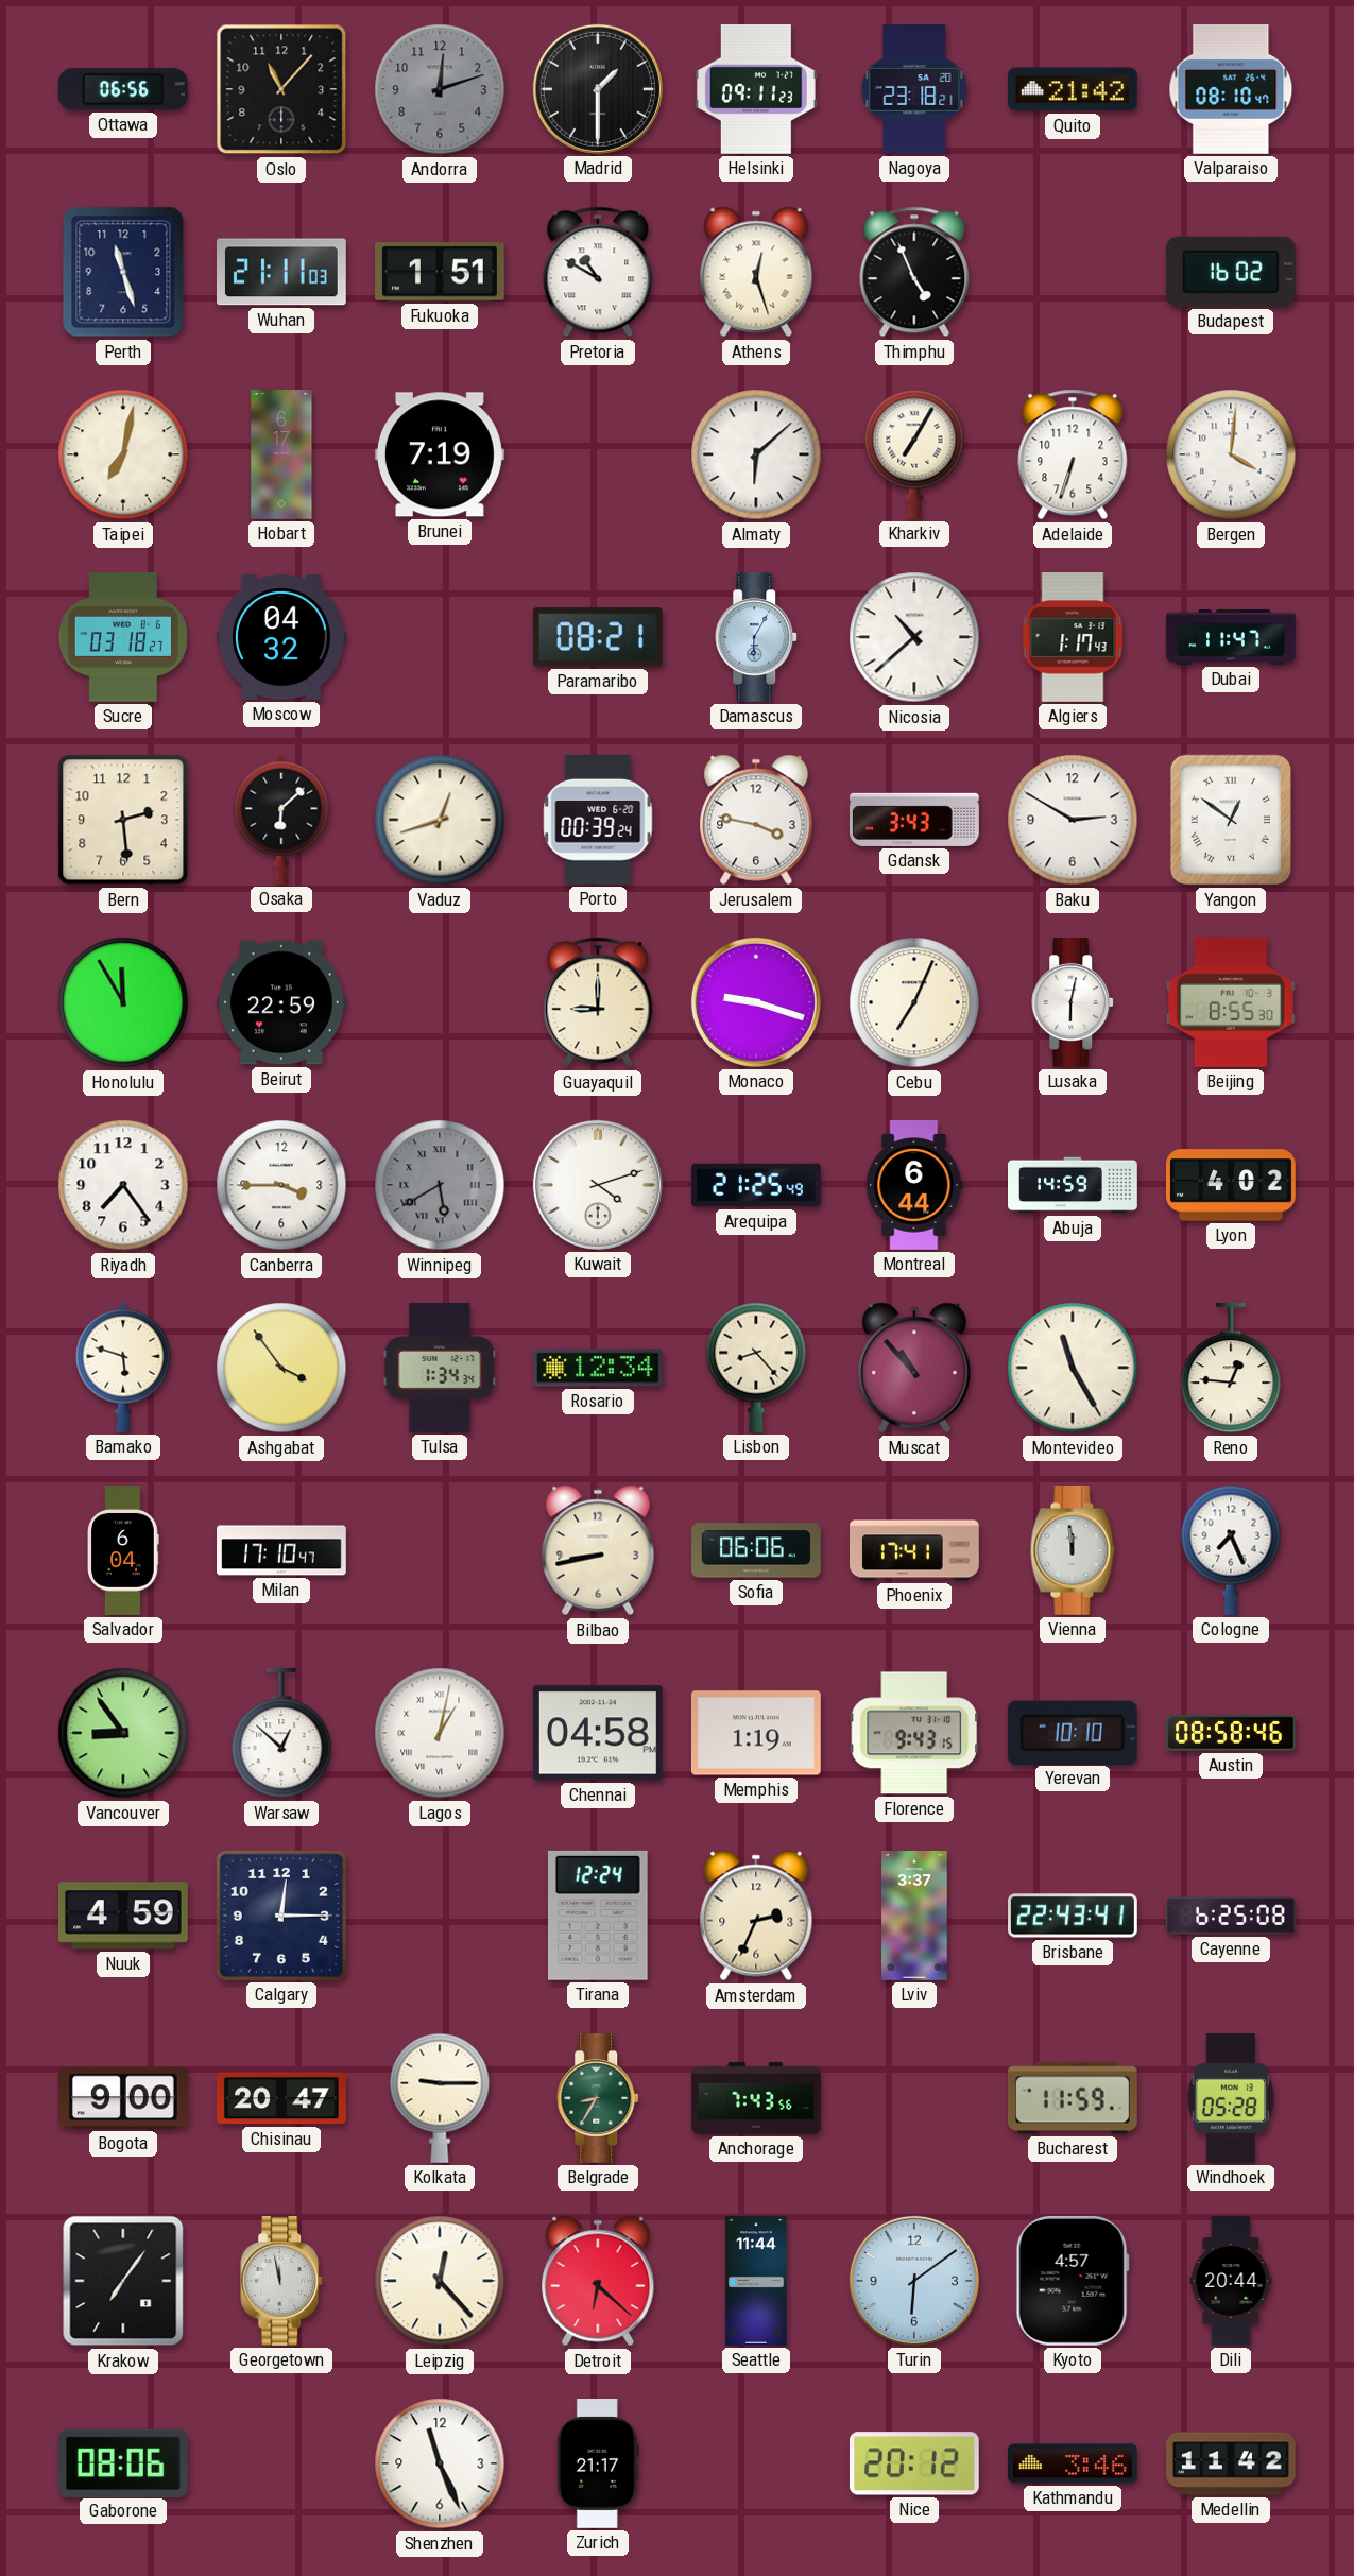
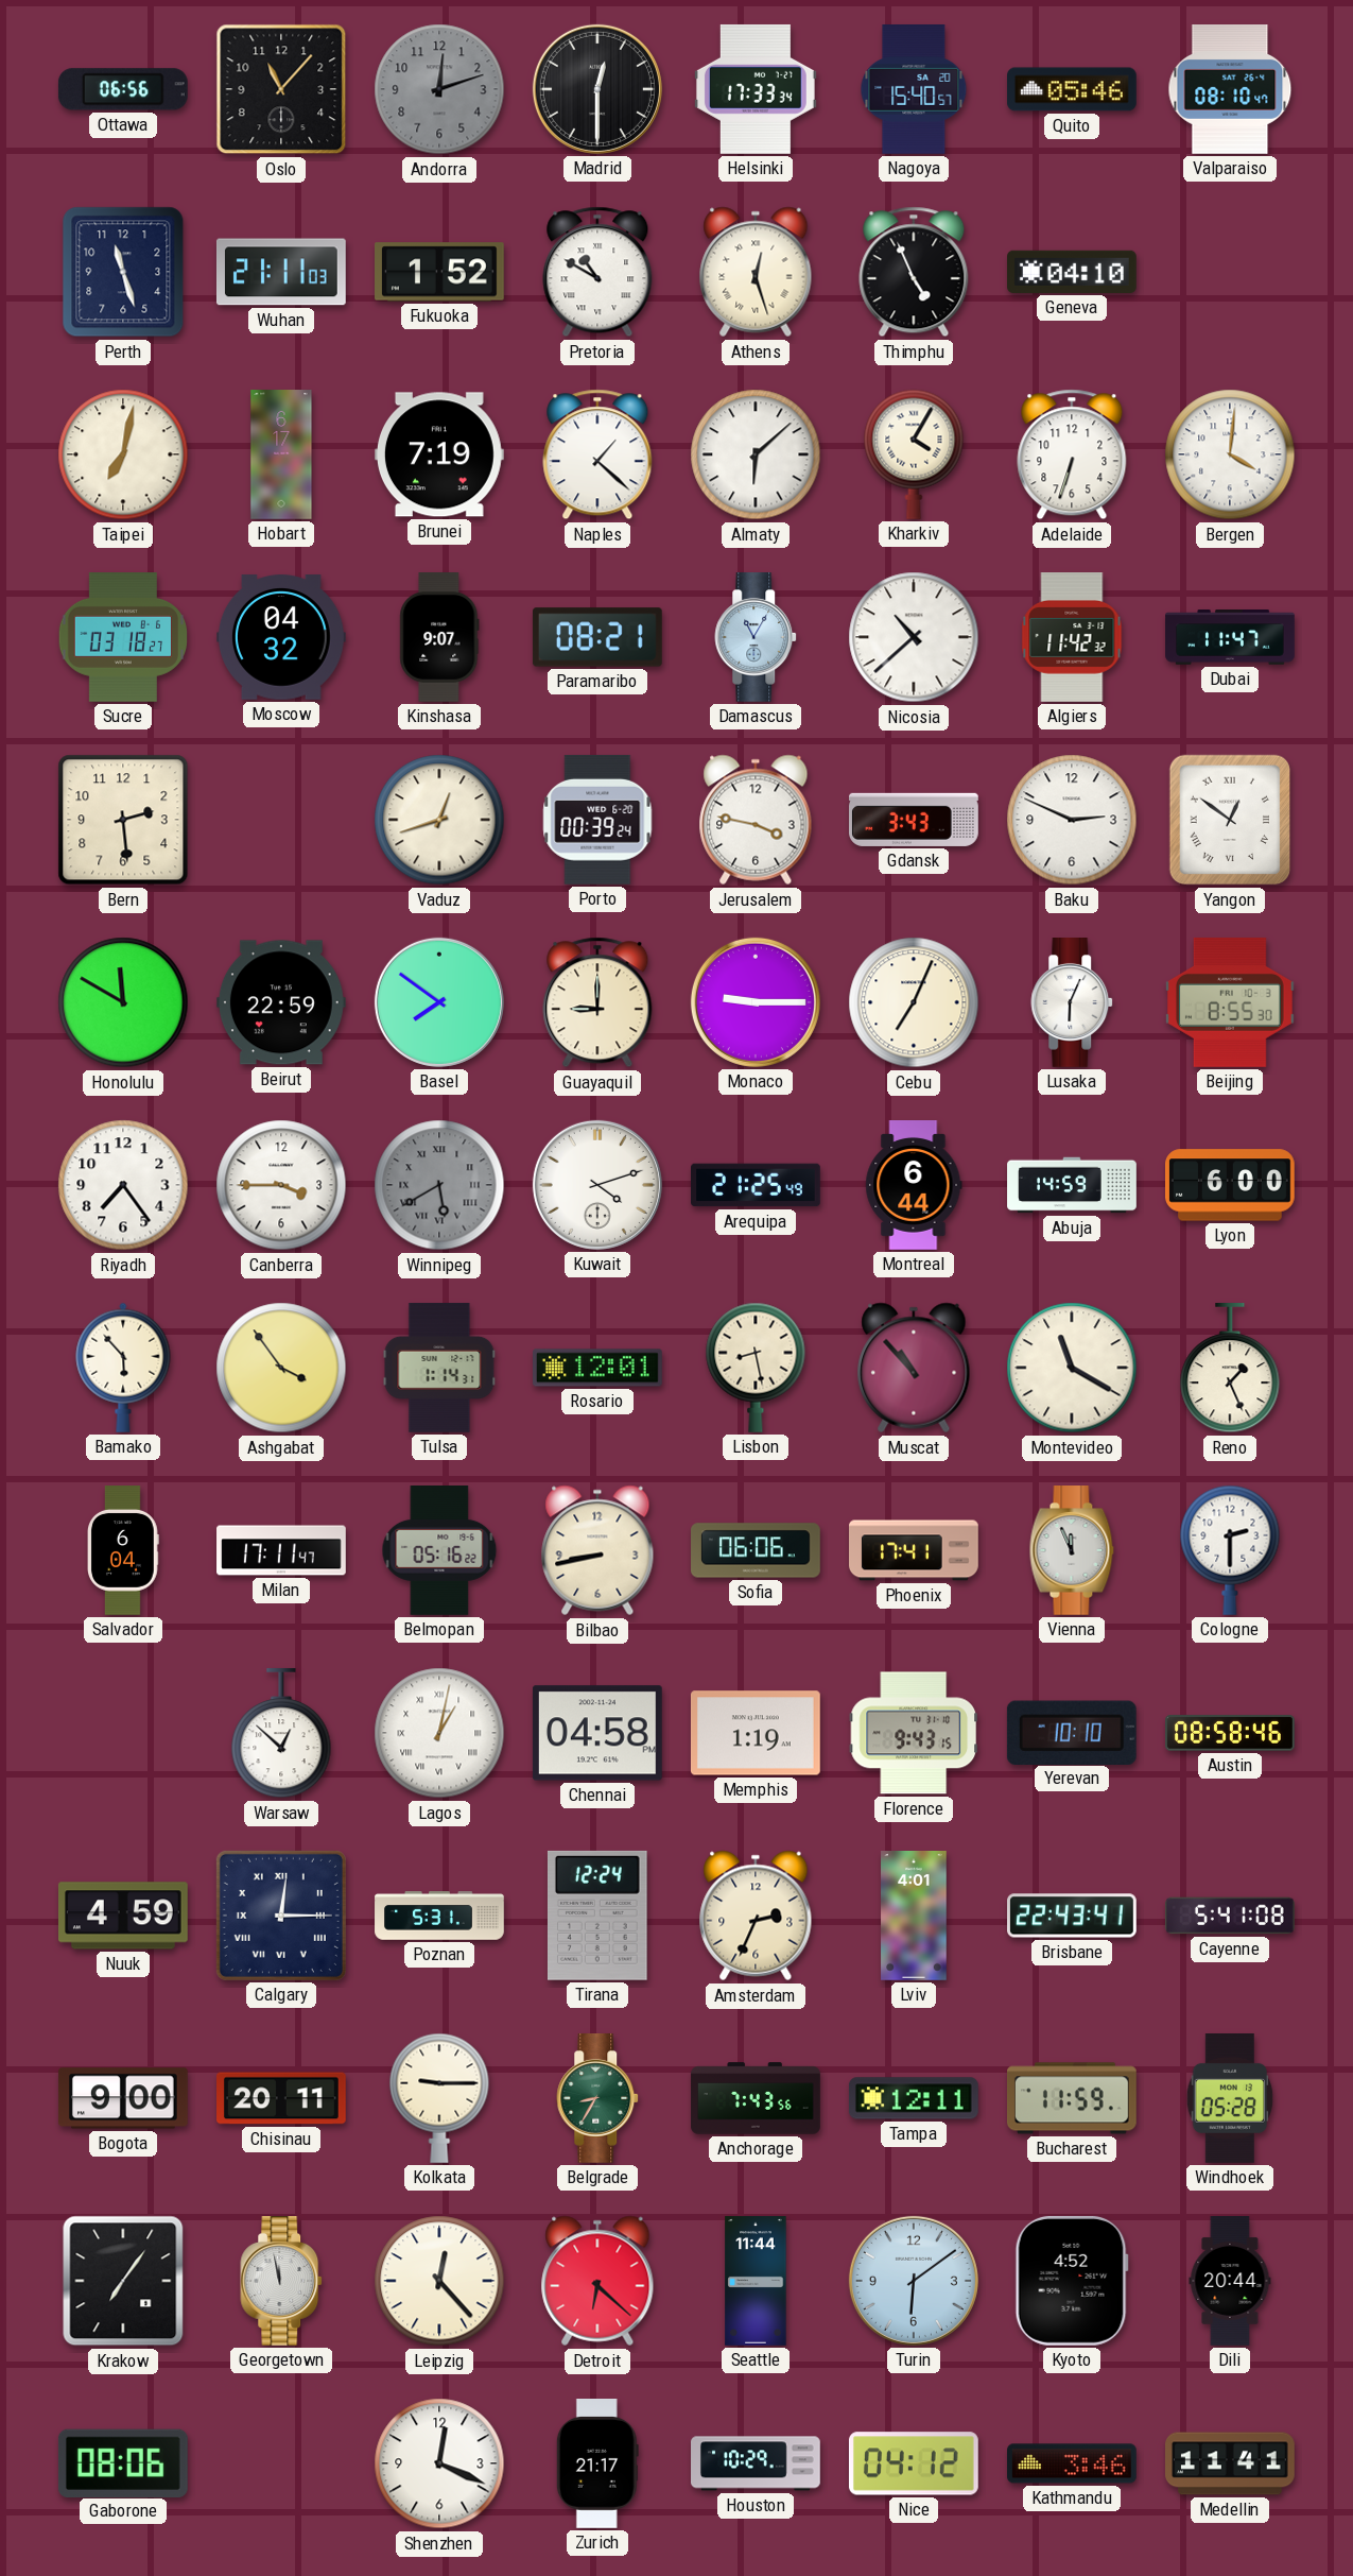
Madrid: 1:30 -> 12:30
Helsinki: 09:11 -> 17:33
Nagoya: 23:18 -> 15:40
Quito: 21:42 -> 05:46
Fukuoka: 1:51 -> 1:52
Geneva: none -> 04:10
Budapest: 16:02 -> none
Naples: none -> 1:22
Kharkiv: 7:05 -> 4:05
Kinshasa: none -> 9:07
Damascus: 6:05 -> 11:05
Algiers: 1:17 -> 11:42
Osaka: 6:08 -> none
Baku: 2:50 -> 2:49
Honolulu: 11:55 -> 11:50
Basel: none -> 7:51
Monaco: 9:18 -> 9:15
Lusaka: 6:02 -> 6:04
Lyon: 4:02 -> 6:00
Bamako: 5:48 -> 5:53
Tulsa: 1:34 -> 1:14
Rosario: 12:34 -> 12:01
Lisbon: 8:23 -> 8:28
Montevideo: 11:25 -> 11:20
Reno: 12:46 -> 1:26
Milan: 17:10 -> 17:11
Belmopan: none -> 05:16
Vienna: 11:59 -> 11:56
Cologne: 7:26 -> 2:30
Vancouver: 8:54 -> none
Calgary numerals: Arabic -> Roman
Poznan: none -> 5:31
Lviv: 3:37 -> 4:01
Cayenne: 6:25 -> 5:41
Chisinau: 20:47 -> 20:11
Tampa: none -> 12:11
Kyoto: 4:57 -> 4:52
Shenzhen: 11:26 -> 12:19
Houston: none -> 10:29
Nice: 20:12 -> 04:12
Medellin: 11:42 -> 11:41
